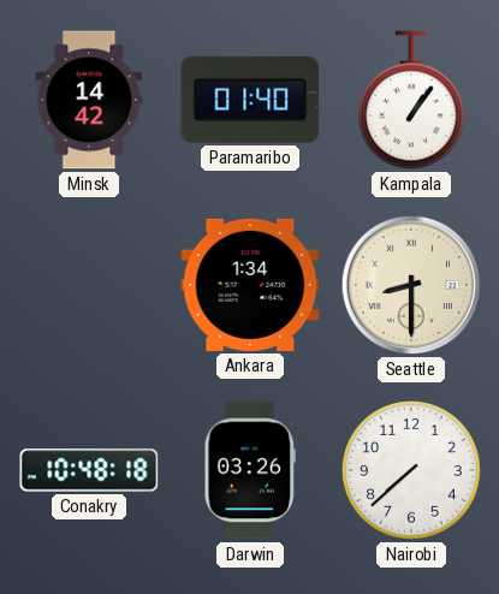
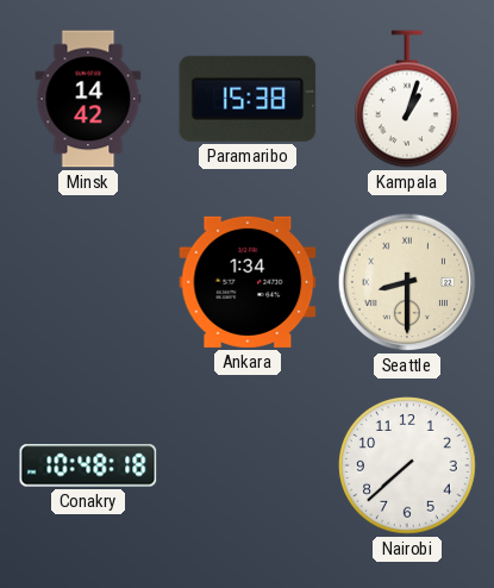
Paramaribo: 01:40 -> 15:38
Kampala: 1:06 -> 1:03
Darwin: 03:26 -> none
